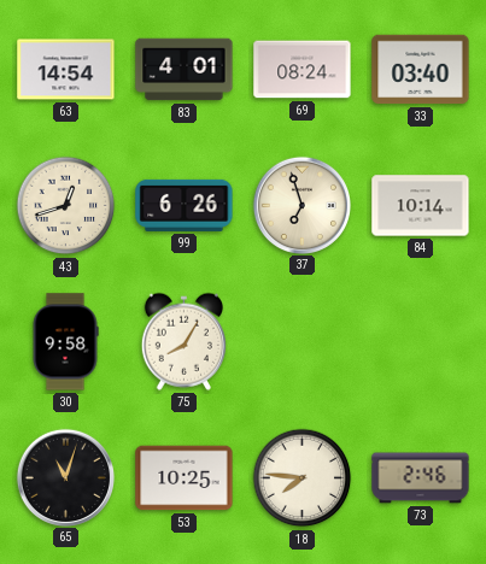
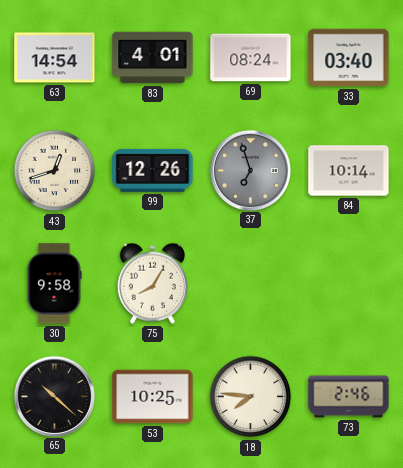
99: 6:26 -> 12:26
37 dial: cream -> grey
65: 11:03 -> 10:22
